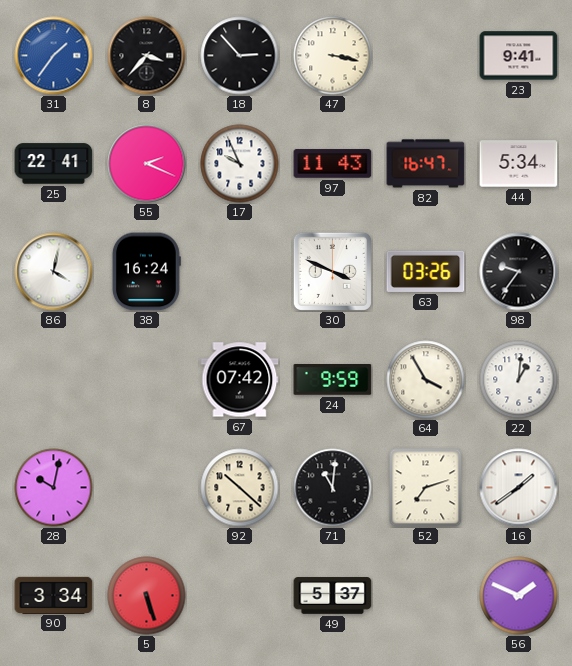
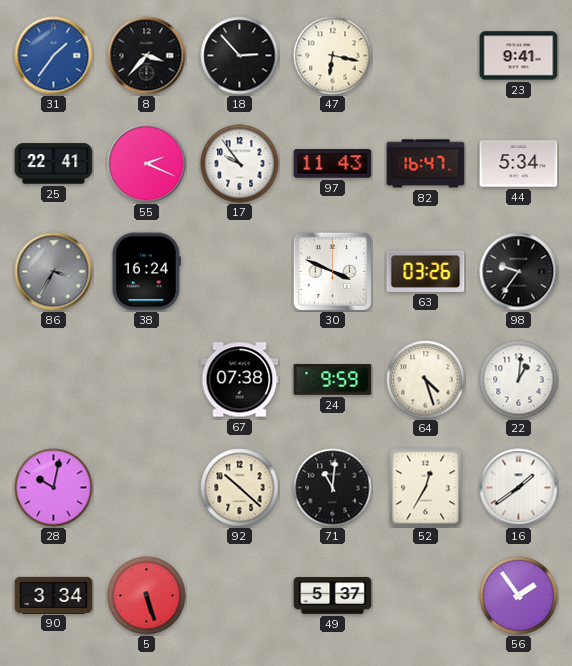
47: 3:17 -> 6:17
17: 9:56 -> 9:54
86: 4:02 -> 3:35
86 dial: white -> grey
67: 07:42 -> 07:38
64: 3:55 -> 4:27
52: 7:12 -> 12:35
56: 1:49 -> 1:54
